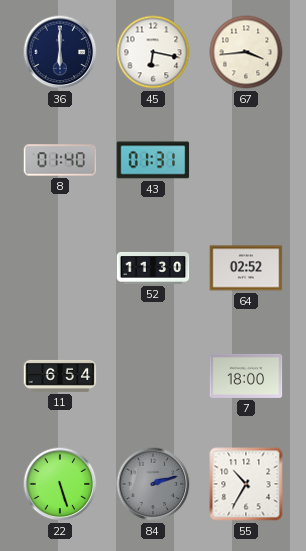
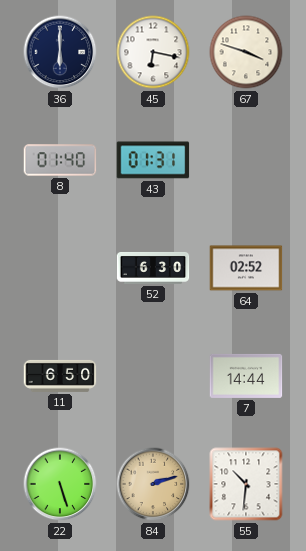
67: 3:44 -> 3:48
52: 11:30 -> 6:30
11: 6:54 -> 6:50
7: 18:00 -> 14:44
84 dial: grey -> champagne
55: 10:35 -> 10:31
